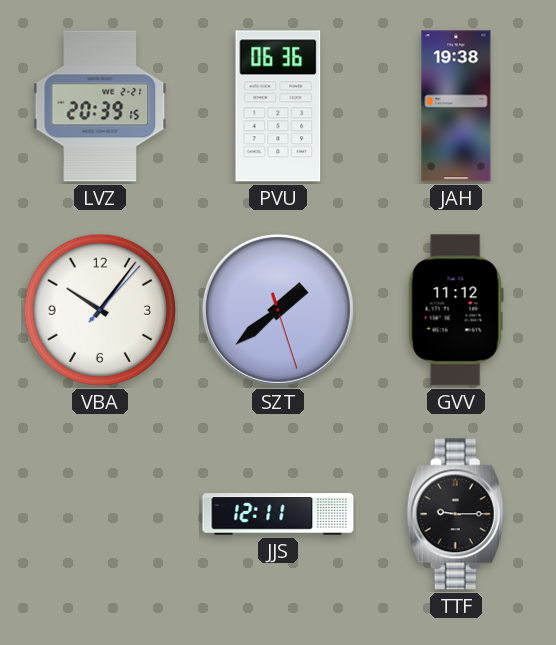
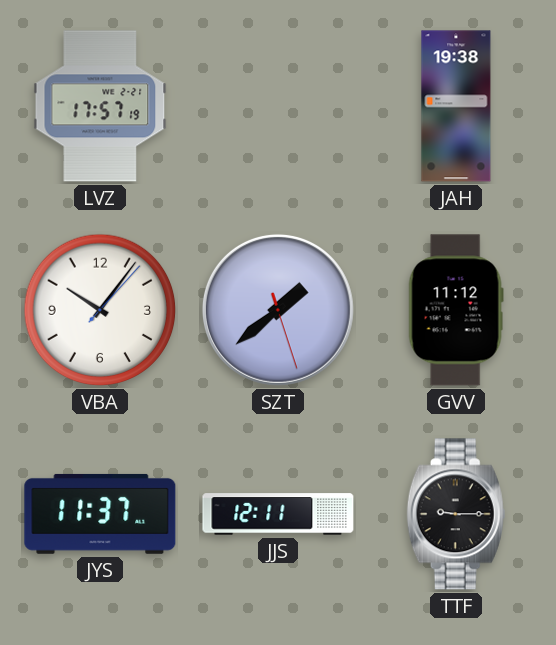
LVZ: 20:39 -> 17:57
PVU: 06:36 -> none
JYS: none -> 11:37
